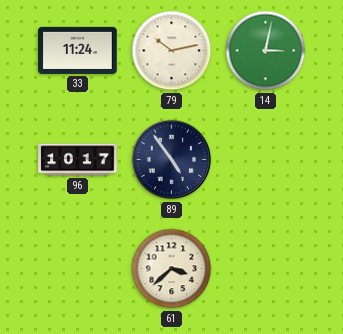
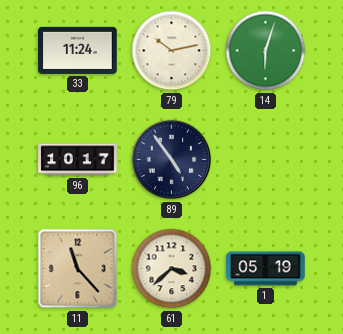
14: 3:02 -> 6:03
11: none -> 11:23
1: none -> 05:19
